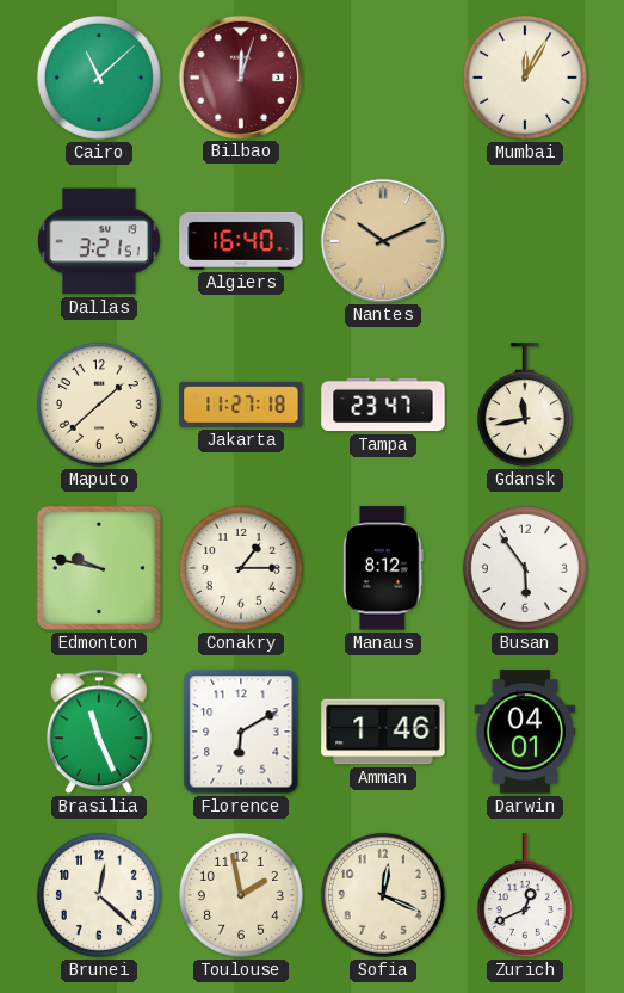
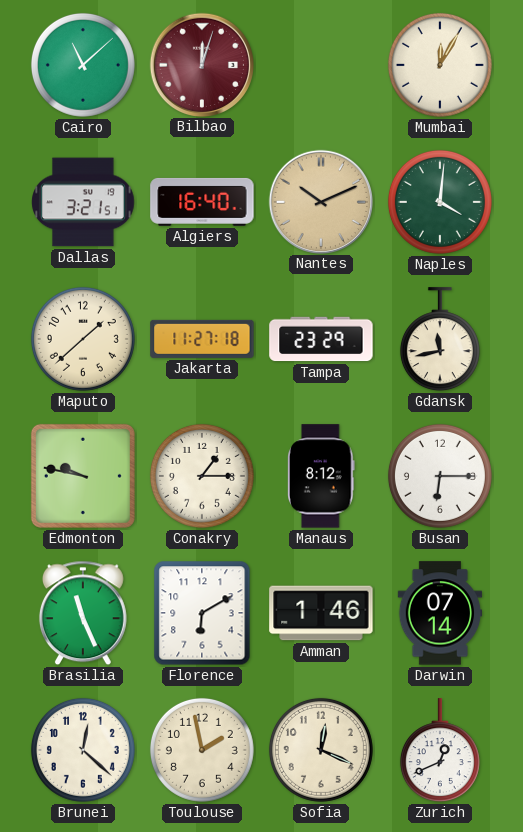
Naples: none -> 4:01
Tampa: 23:47 -> 23:29
Busan: 5:54 -> 6:15
Darwin: 04:01 -> 07:14
